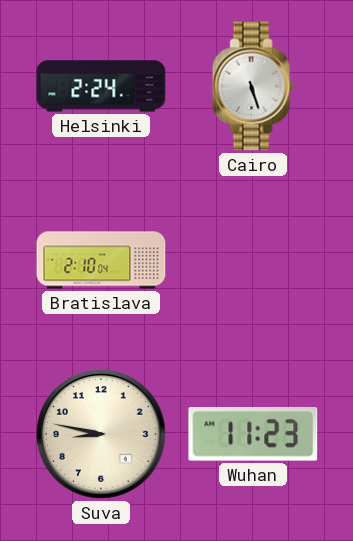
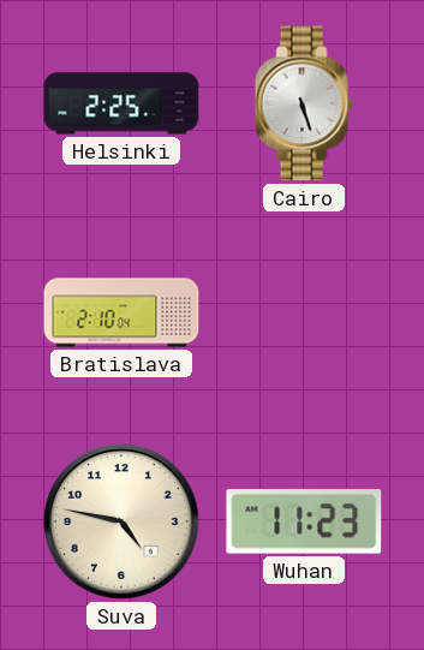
Helsinki: 2:24 -> 2:25
Suva: 8:47 -> 4:47
